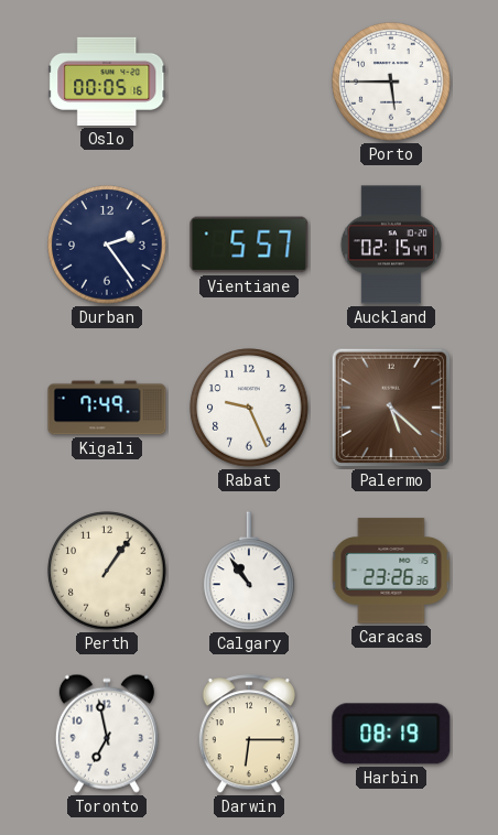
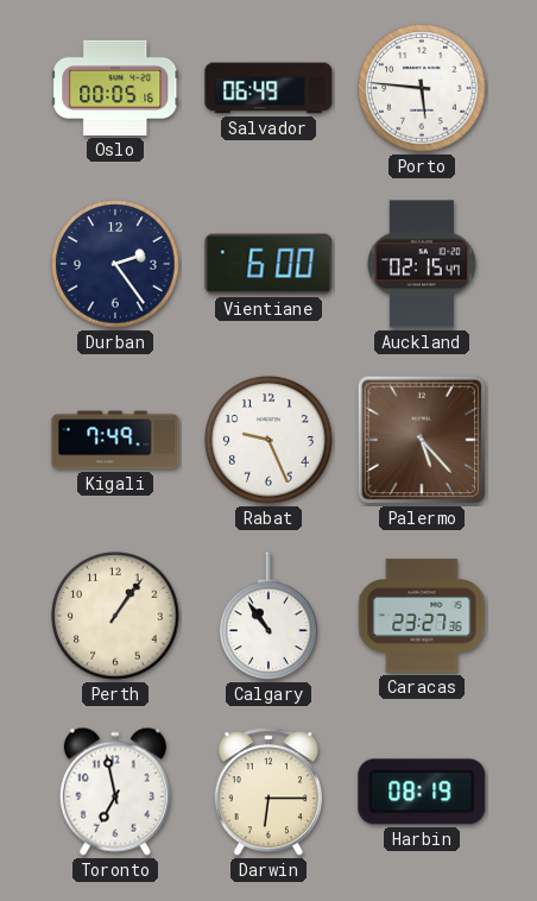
Salvador: none -> 06:49
Porto: 5:45 -> 5:46
Vientiane: 5:57 -> 6:00
Palermo: 5:22 -> 5:23
Caracas: 23:26 -> 23:27
